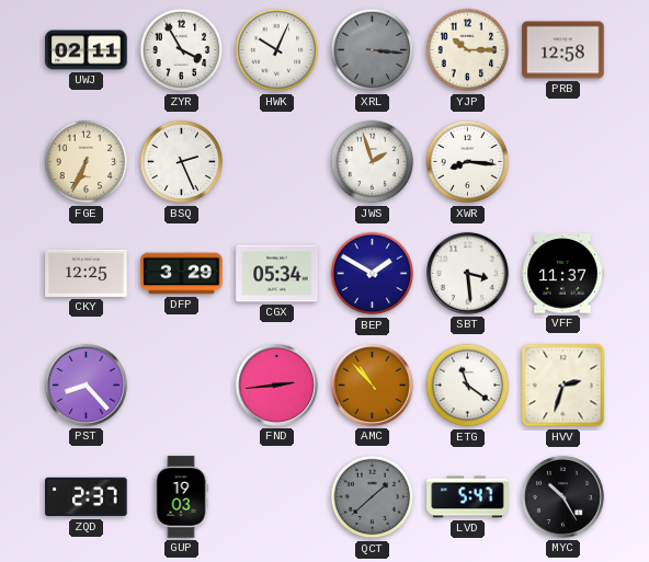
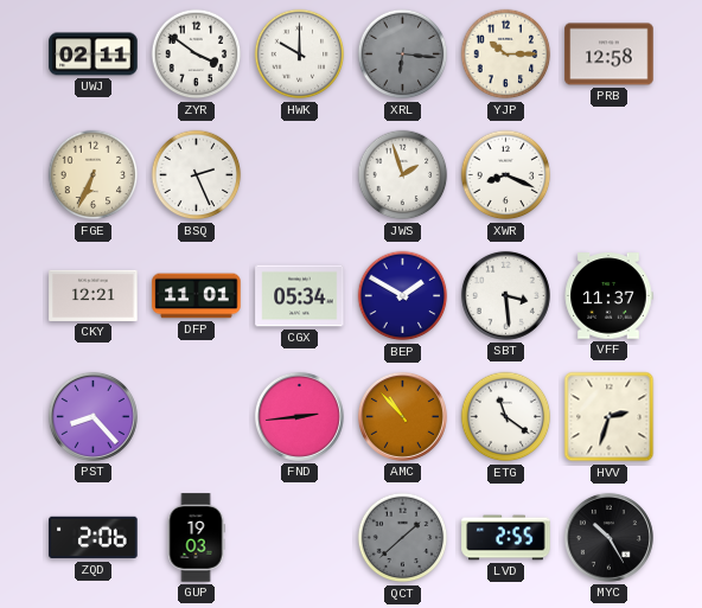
ZYR: 3:55 -> 3:51
HWK: 10:04 -> 10:00
XRL: 3:16 -> 6:16
XWR: 8:16 -> 8:19
CKY: 12:25 -> 12:21
DFP: 3:29 -> 11:01
ZQD: 2:37 -> 2:06
LVD: 5:47 -> 2:55
